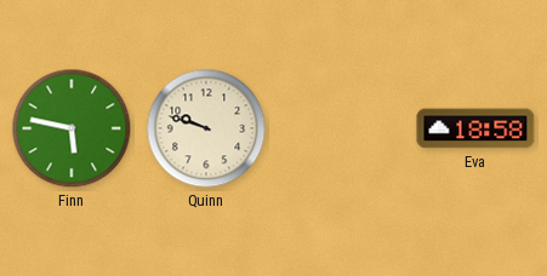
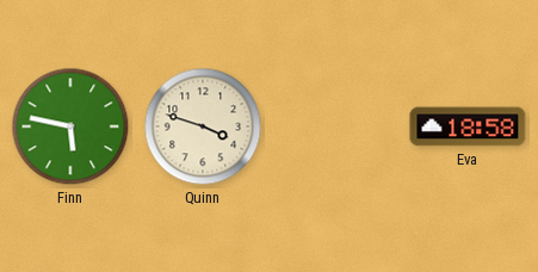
Quinn: 9:48 -> 3:48
